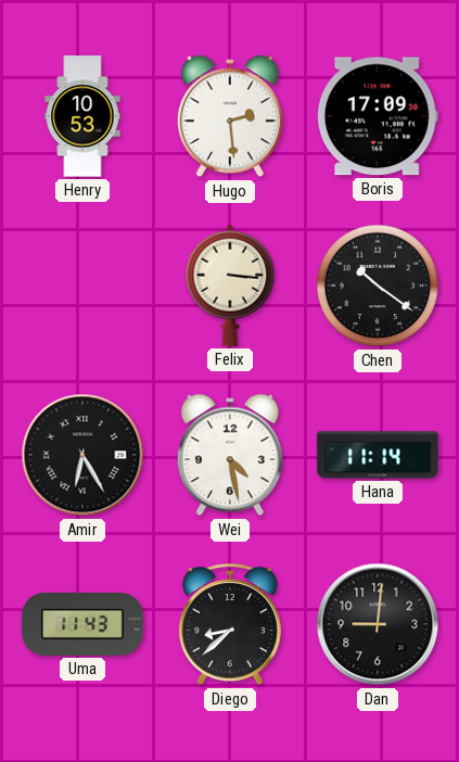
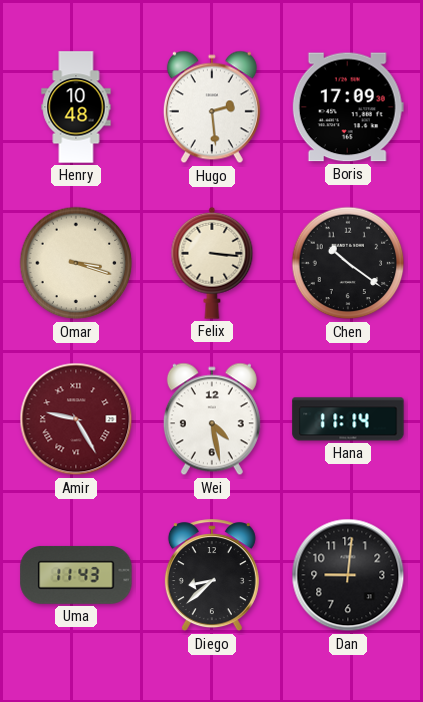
Henry: 10:53 -> 10:48
Omar: none -> 3:18
Amir: 6:25 -> 9:25
Amir dial: black -> burgundy
